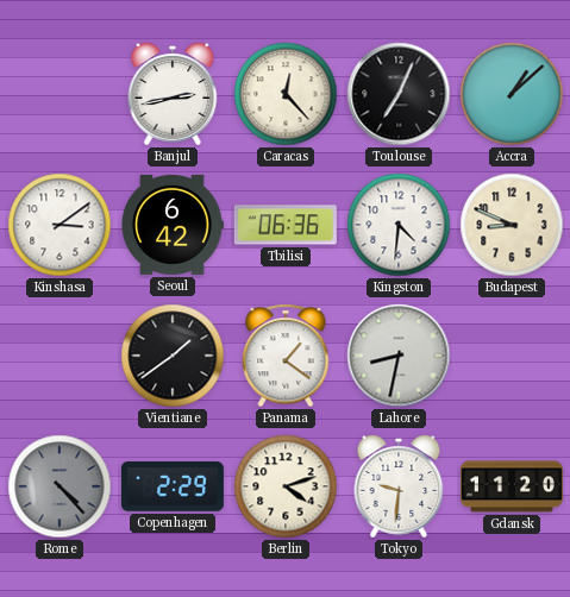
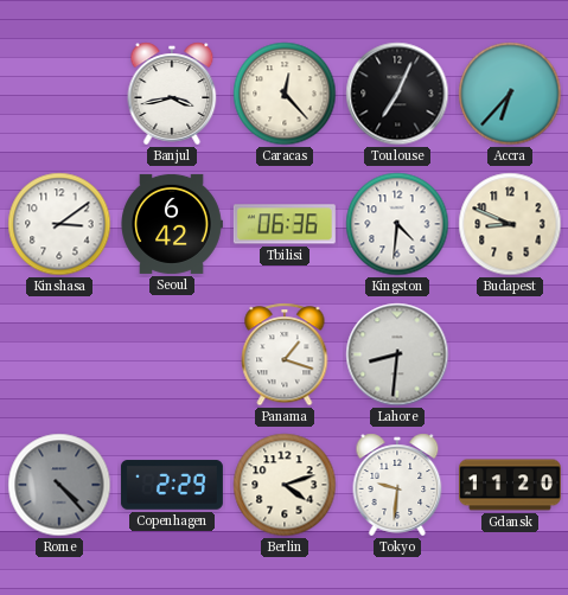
Banjul: 2:43 -> 3:43
Accra: 1:08 -> 6:37
Vientiane: 1:39 -> none
Panama: 1:21 -> 1:18
Lahore: 8:32 -> 8:31
